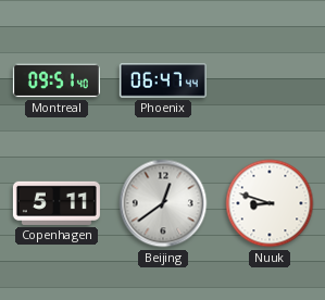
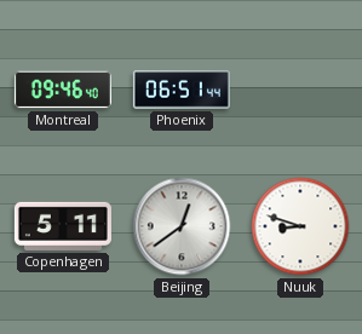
Montreal: 09:51 -> 09:46
Phoenix: 06:47 -> 06:51
